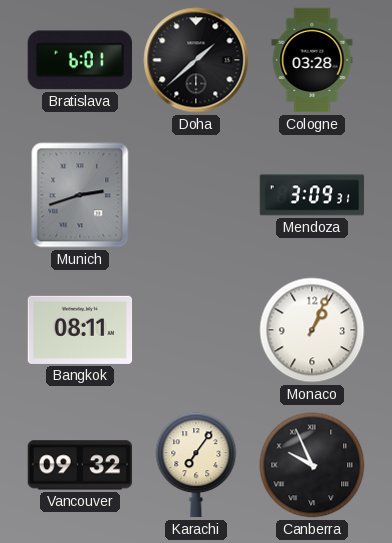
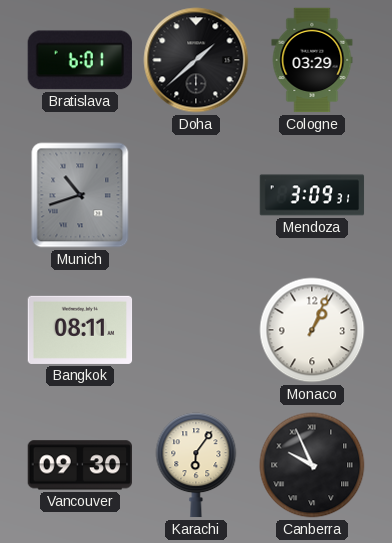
Cologne: 03:28 -> 03:29
Munich: 2:42 -> 10:42
Vancouver: 09:32 -> 09:30
Karachi: 7:06 -> 6:06
